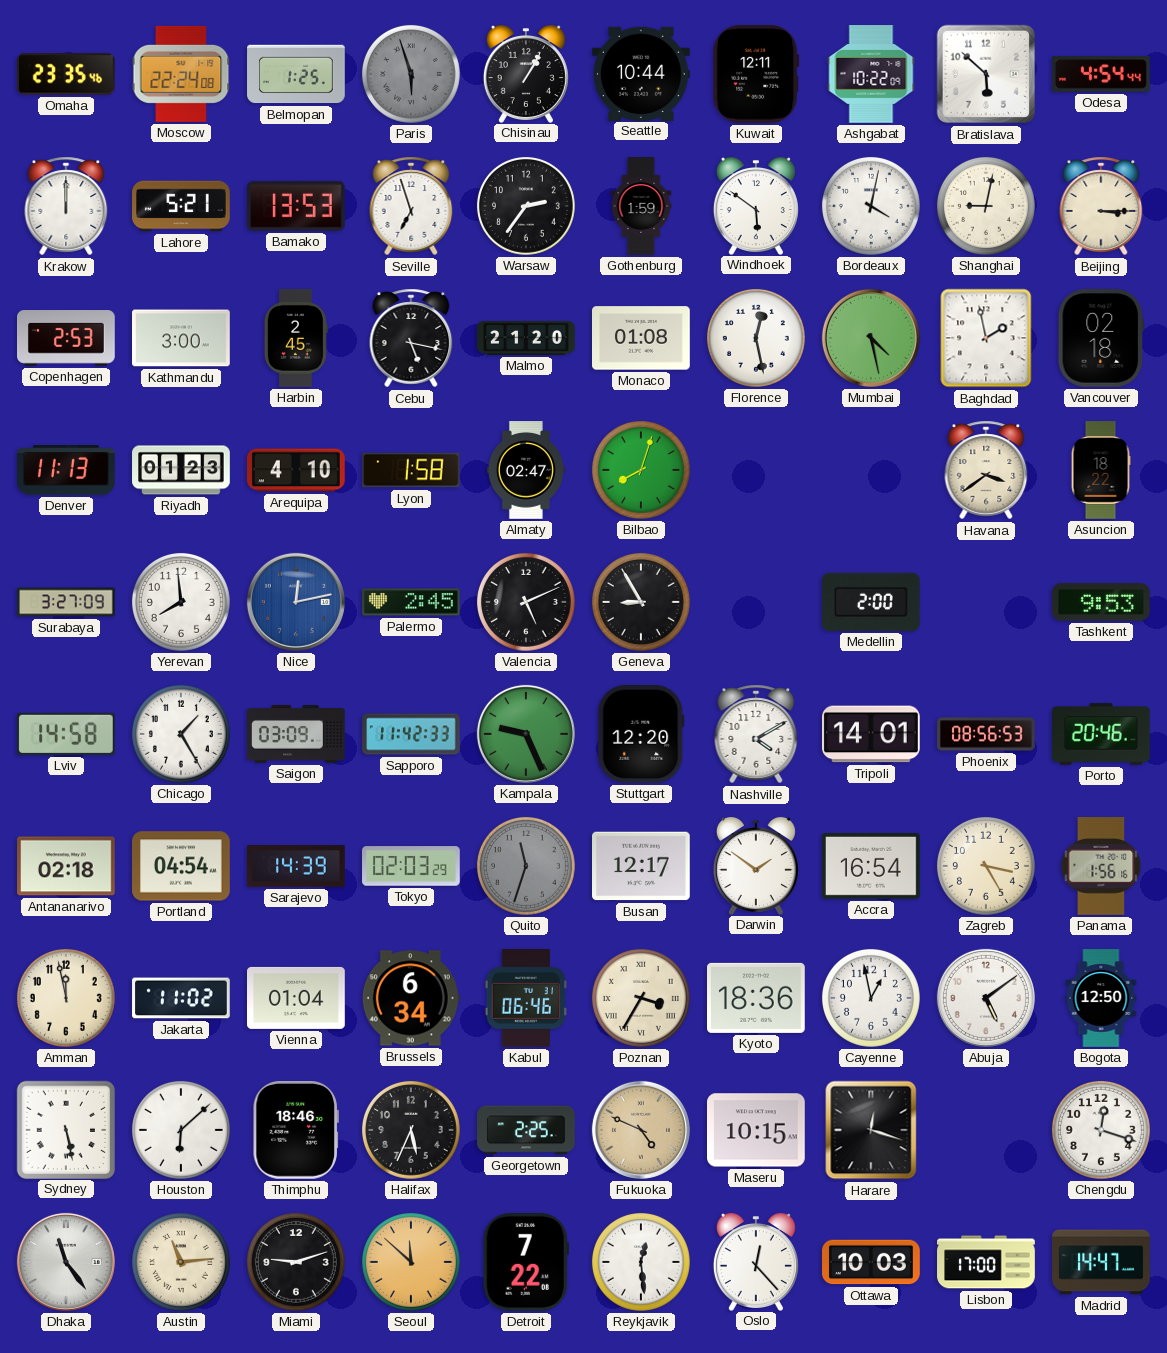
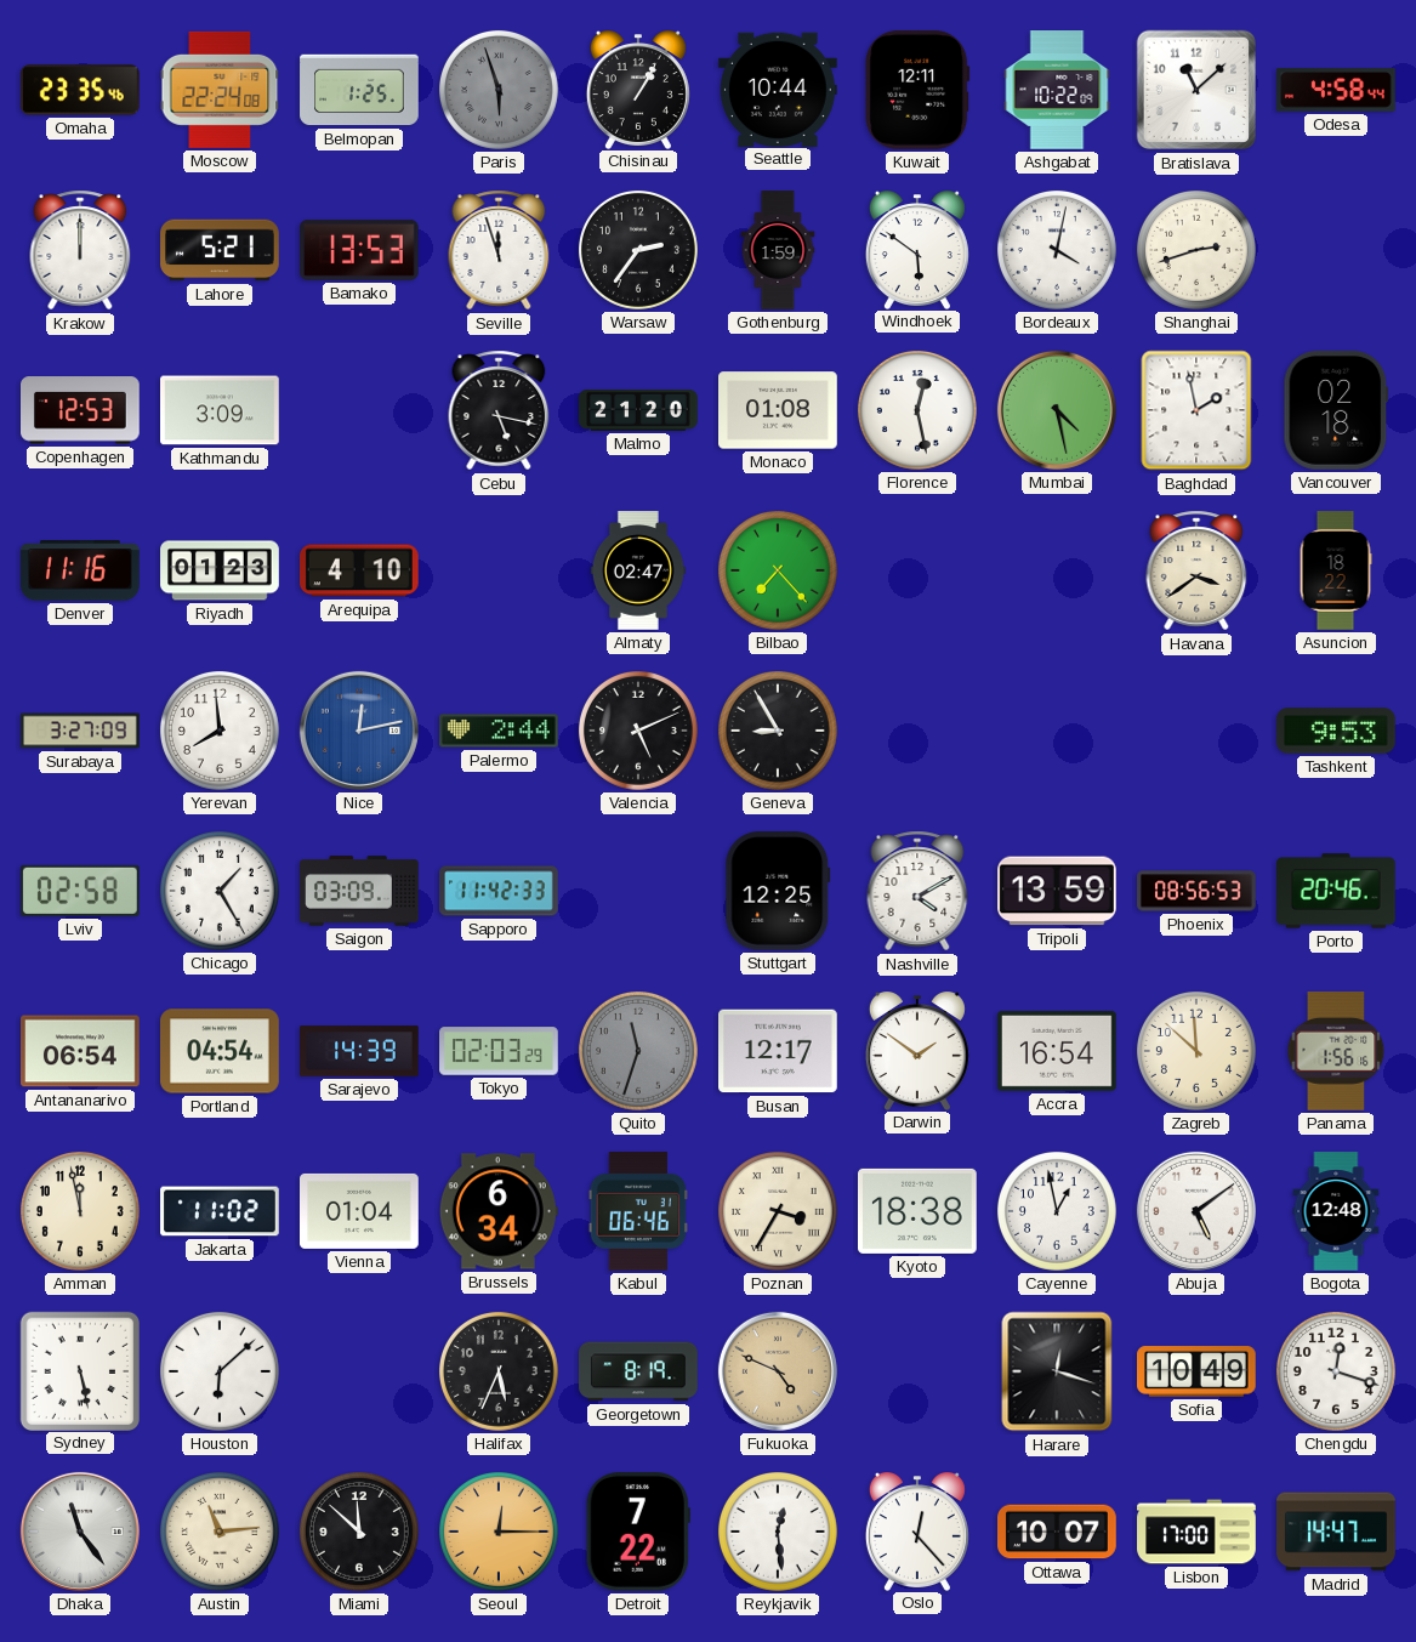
Bratislava: 5:52 -> 11:08
Odesa: 4:54 -> 4:58
Seville: 6:57 -> 11:57
Shanghai: 9:02 -> 2:42
Beijing: 3:15 -> none
Copenhagen: 2:53 -> 12:53
Kathmandu: 3:00 -> 3:09
Harbin: 2:45 -> none
Denver: 11:13 -> 11:16
Lyon: 1:58 -> none
Bilbao: 8:03 -> 7:23
Palermo: 2:45 -> 2:44
Medellin: 2:00 -> none
Lviv: 14:58 -> 02:58
Kampala: 9:26 -> none
Stuttgart: 12:20 -> 12:25
Tripoli: 14:01 -> 13:59
Antananarivo: 02:18 -> 06:54
Zagreb: 3:25 -> 11:52
Kyoto: 18:36 -> 18:38
Bogota: 12:50 -> 12:48
Thimphu: 18:46 -> none
Georgetown: 2:25 -> 8:19
Maseru: 10:15 -> none
Sofia: none -> 10:49
Miami: 9:12 -> 11:52
Seoul: 11:52 -> 12:15
Ottawa: 10:03 -> 10:07
